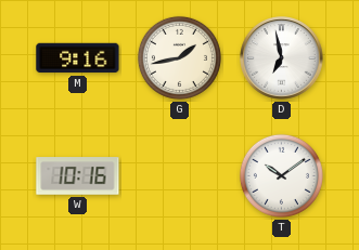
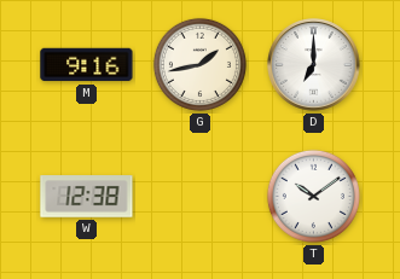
D: 6:58 -> 7:00
W: 10:16 -> 12:38
